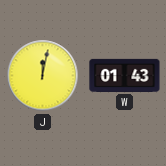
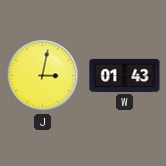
J: 12:02 -> 3:02
